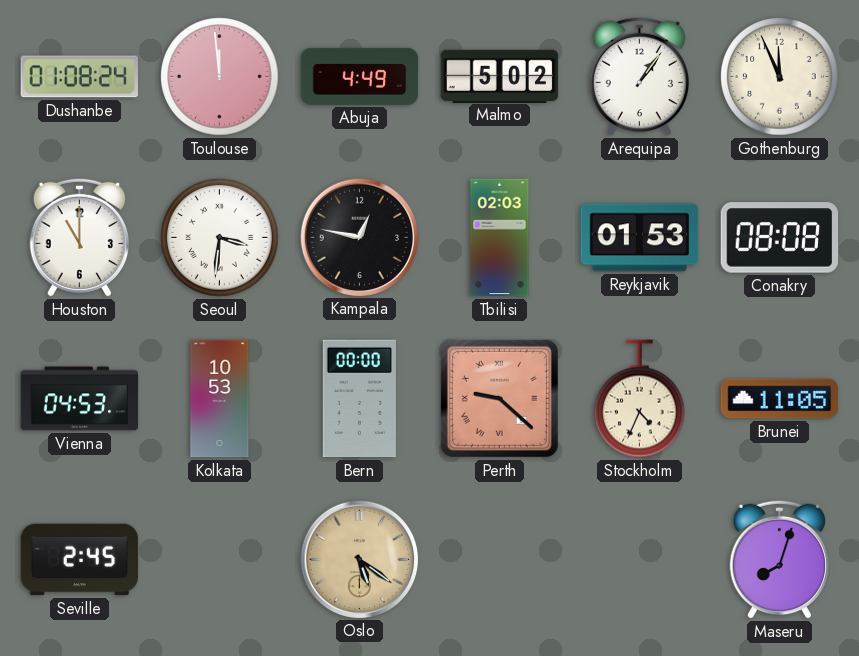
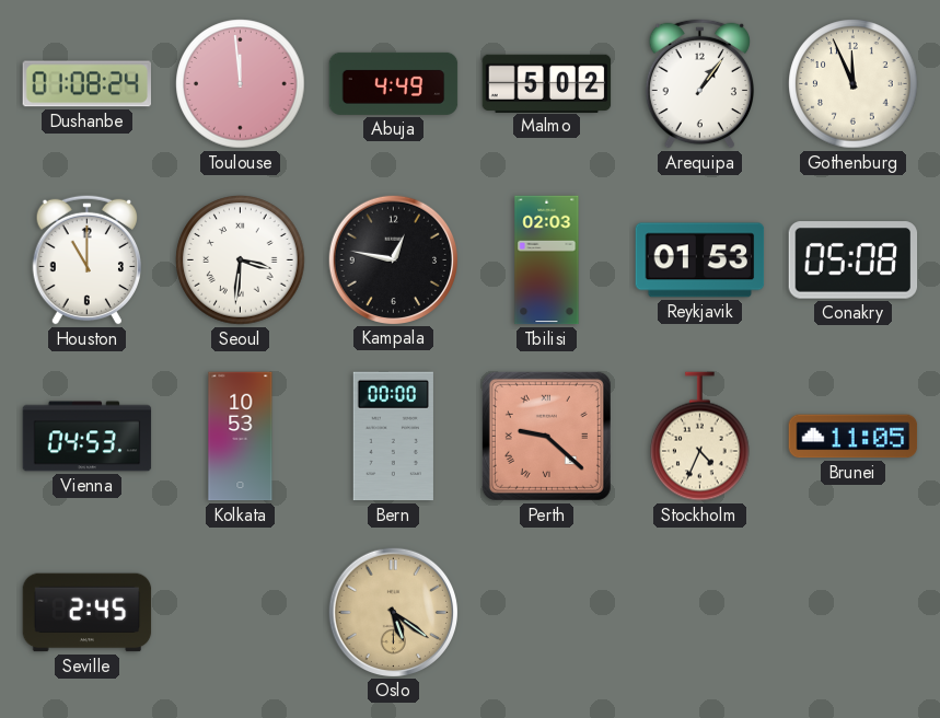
Conakry: 08:08 -> 05:08
Maseru: 8:03 -> none
